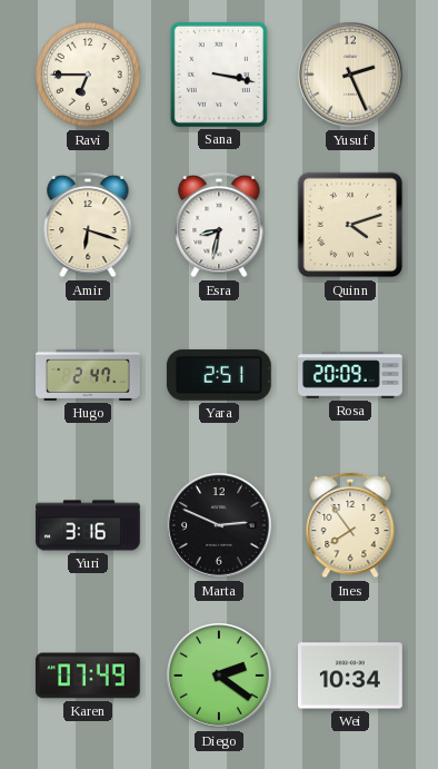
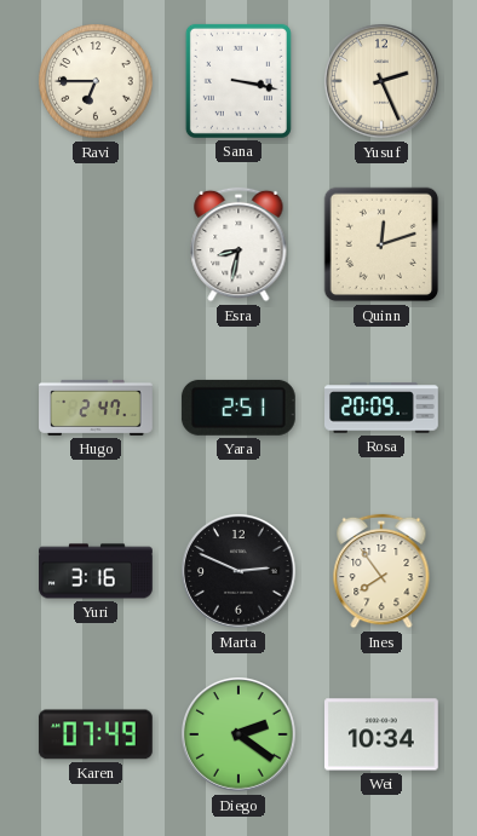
Amir: 6:18 -> none
Quinn: 4:12 -> 12:12
